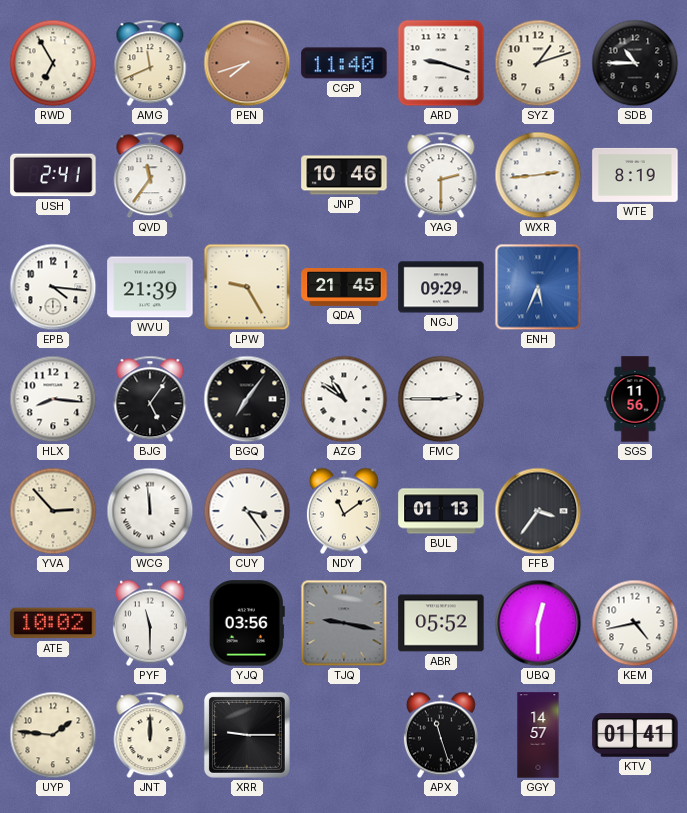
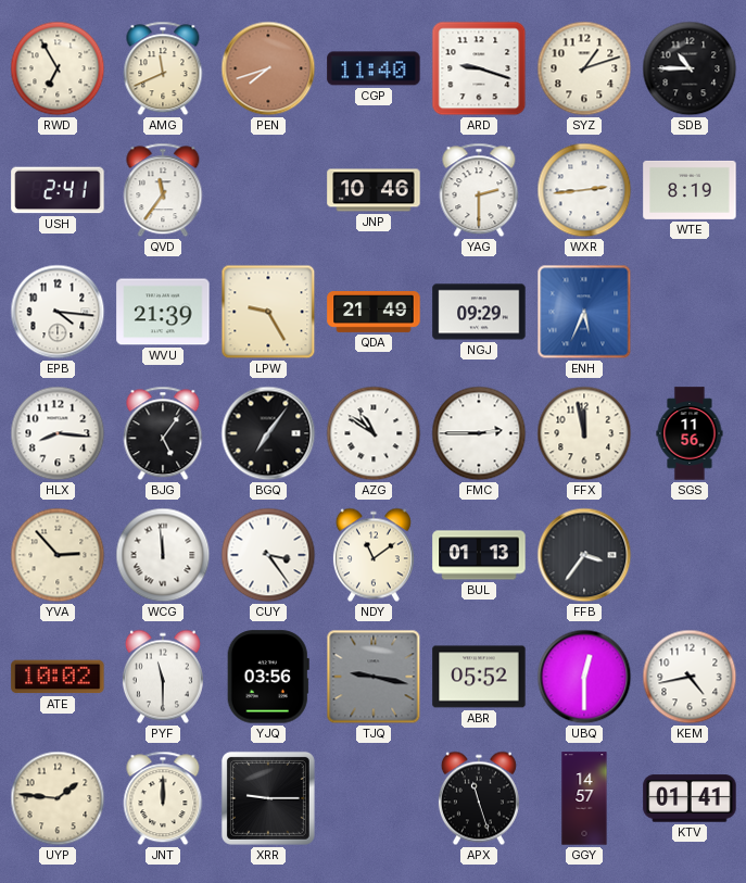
QDA: 21:45 -> 21:49
FFX: none -> 11:58
